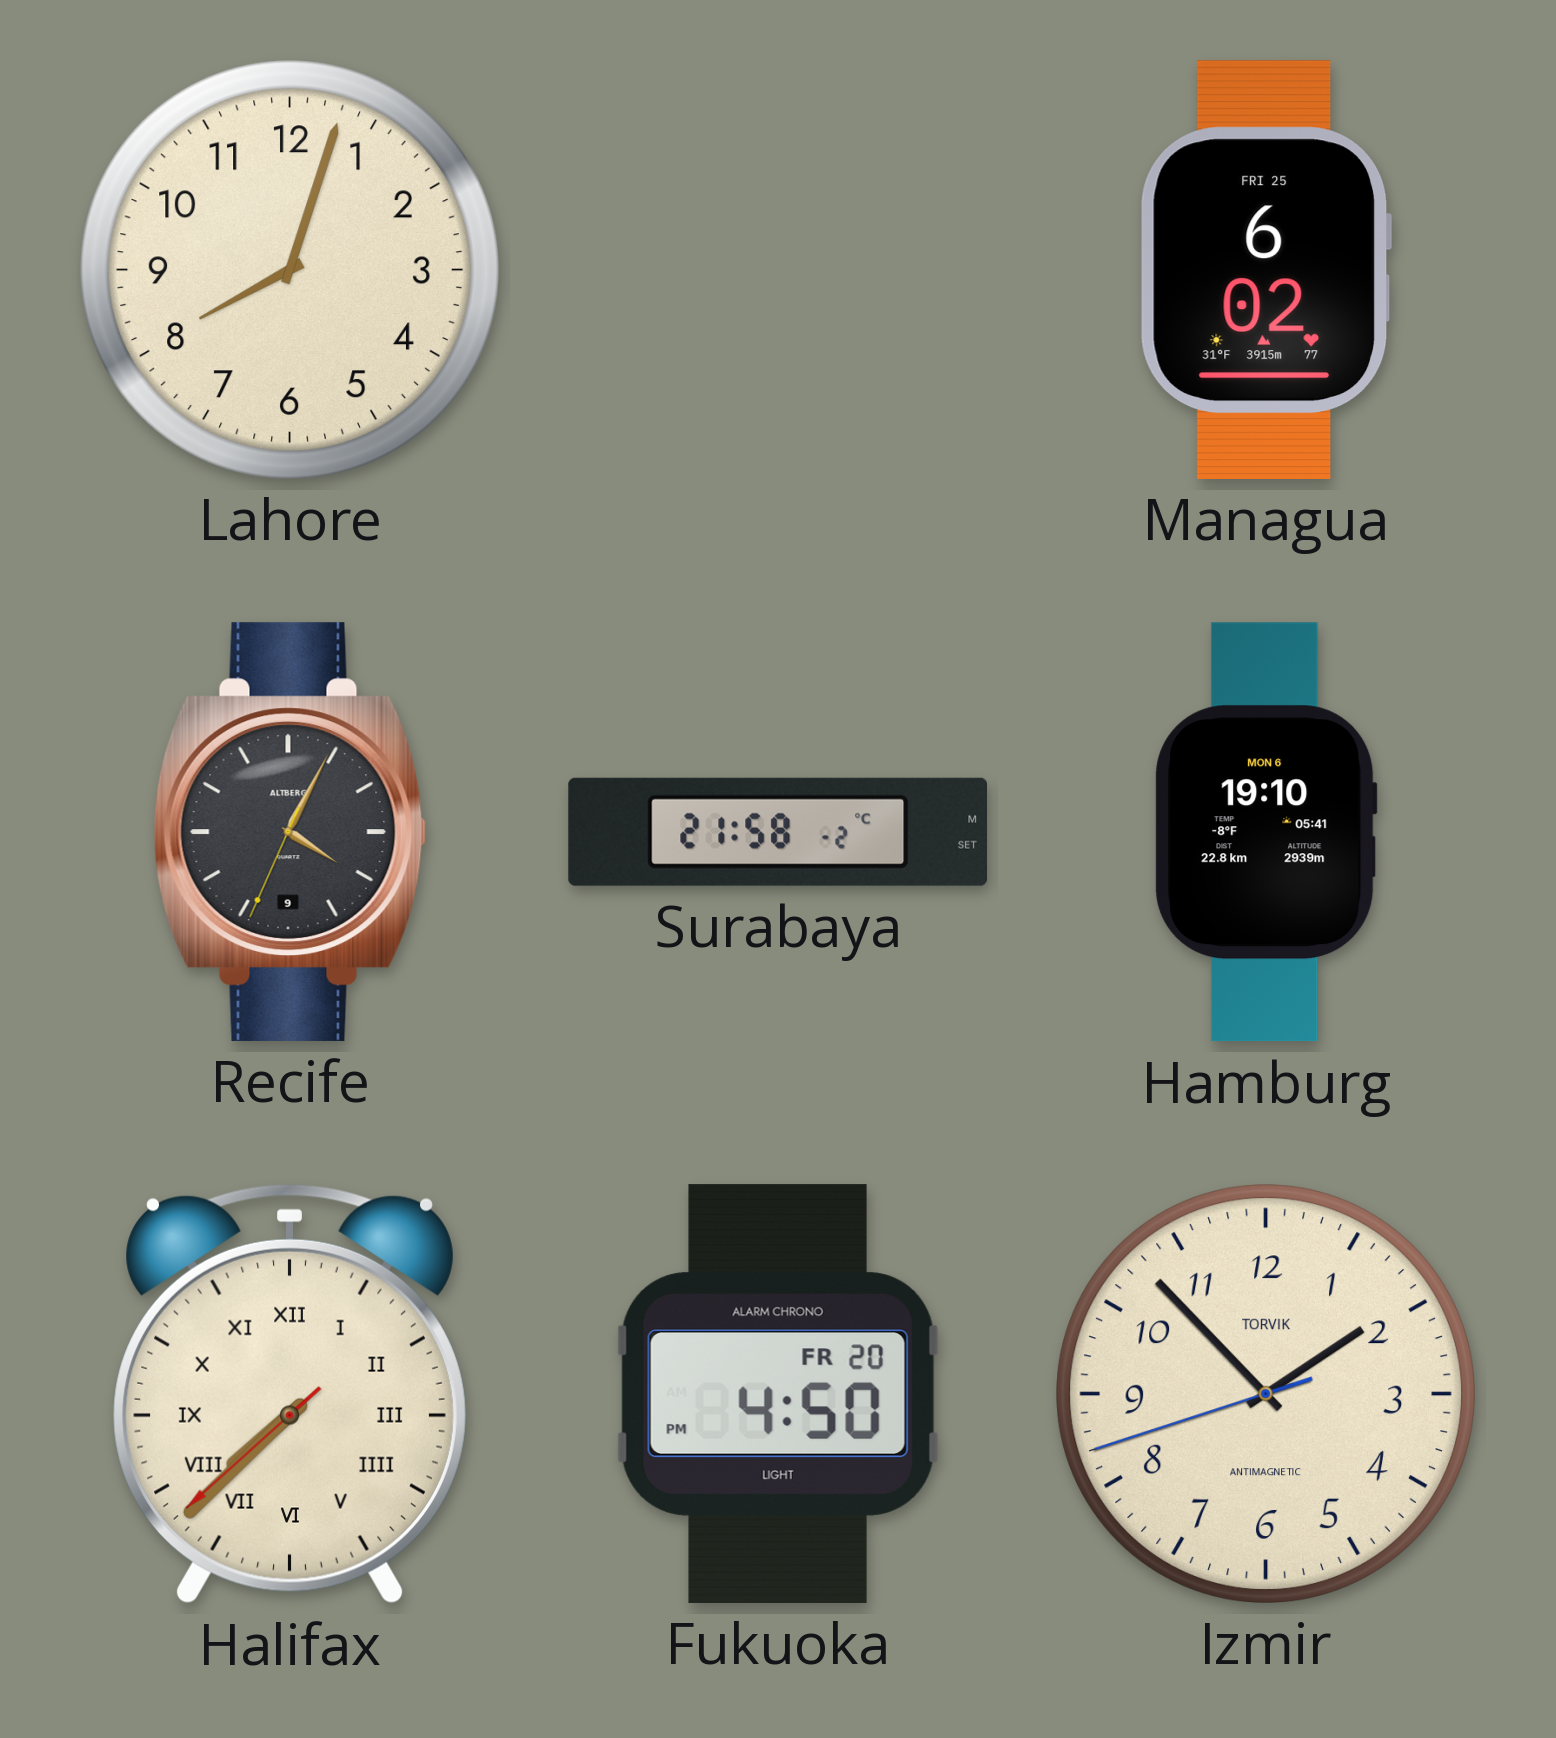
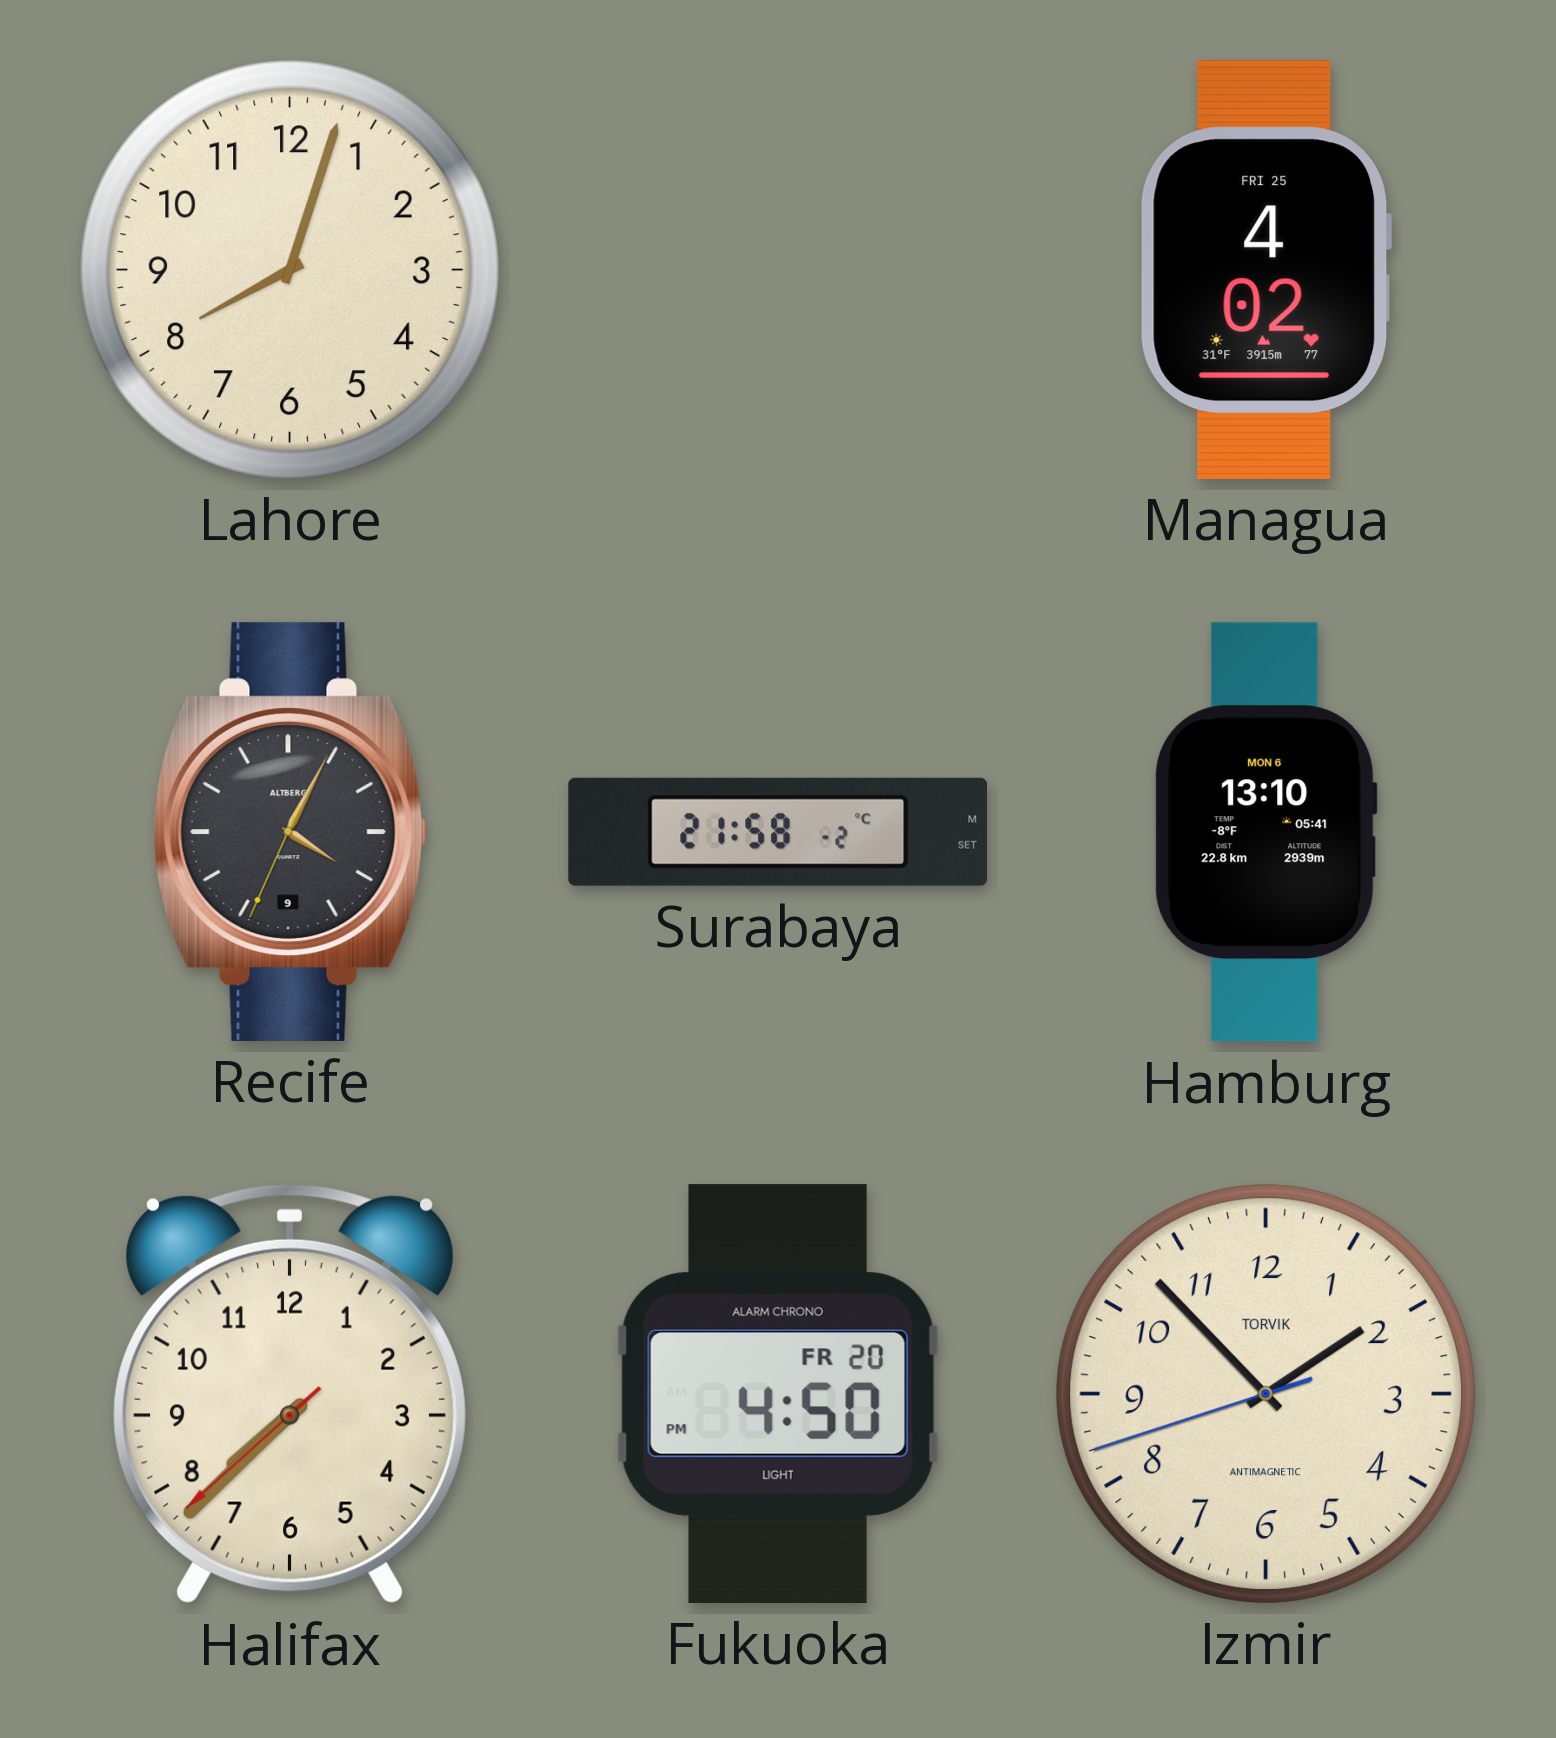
Managua: 6:02 -> 4:02
Hamburg: 19:10 -> 13:10
Halifax numerals: Roman -> Arabic
